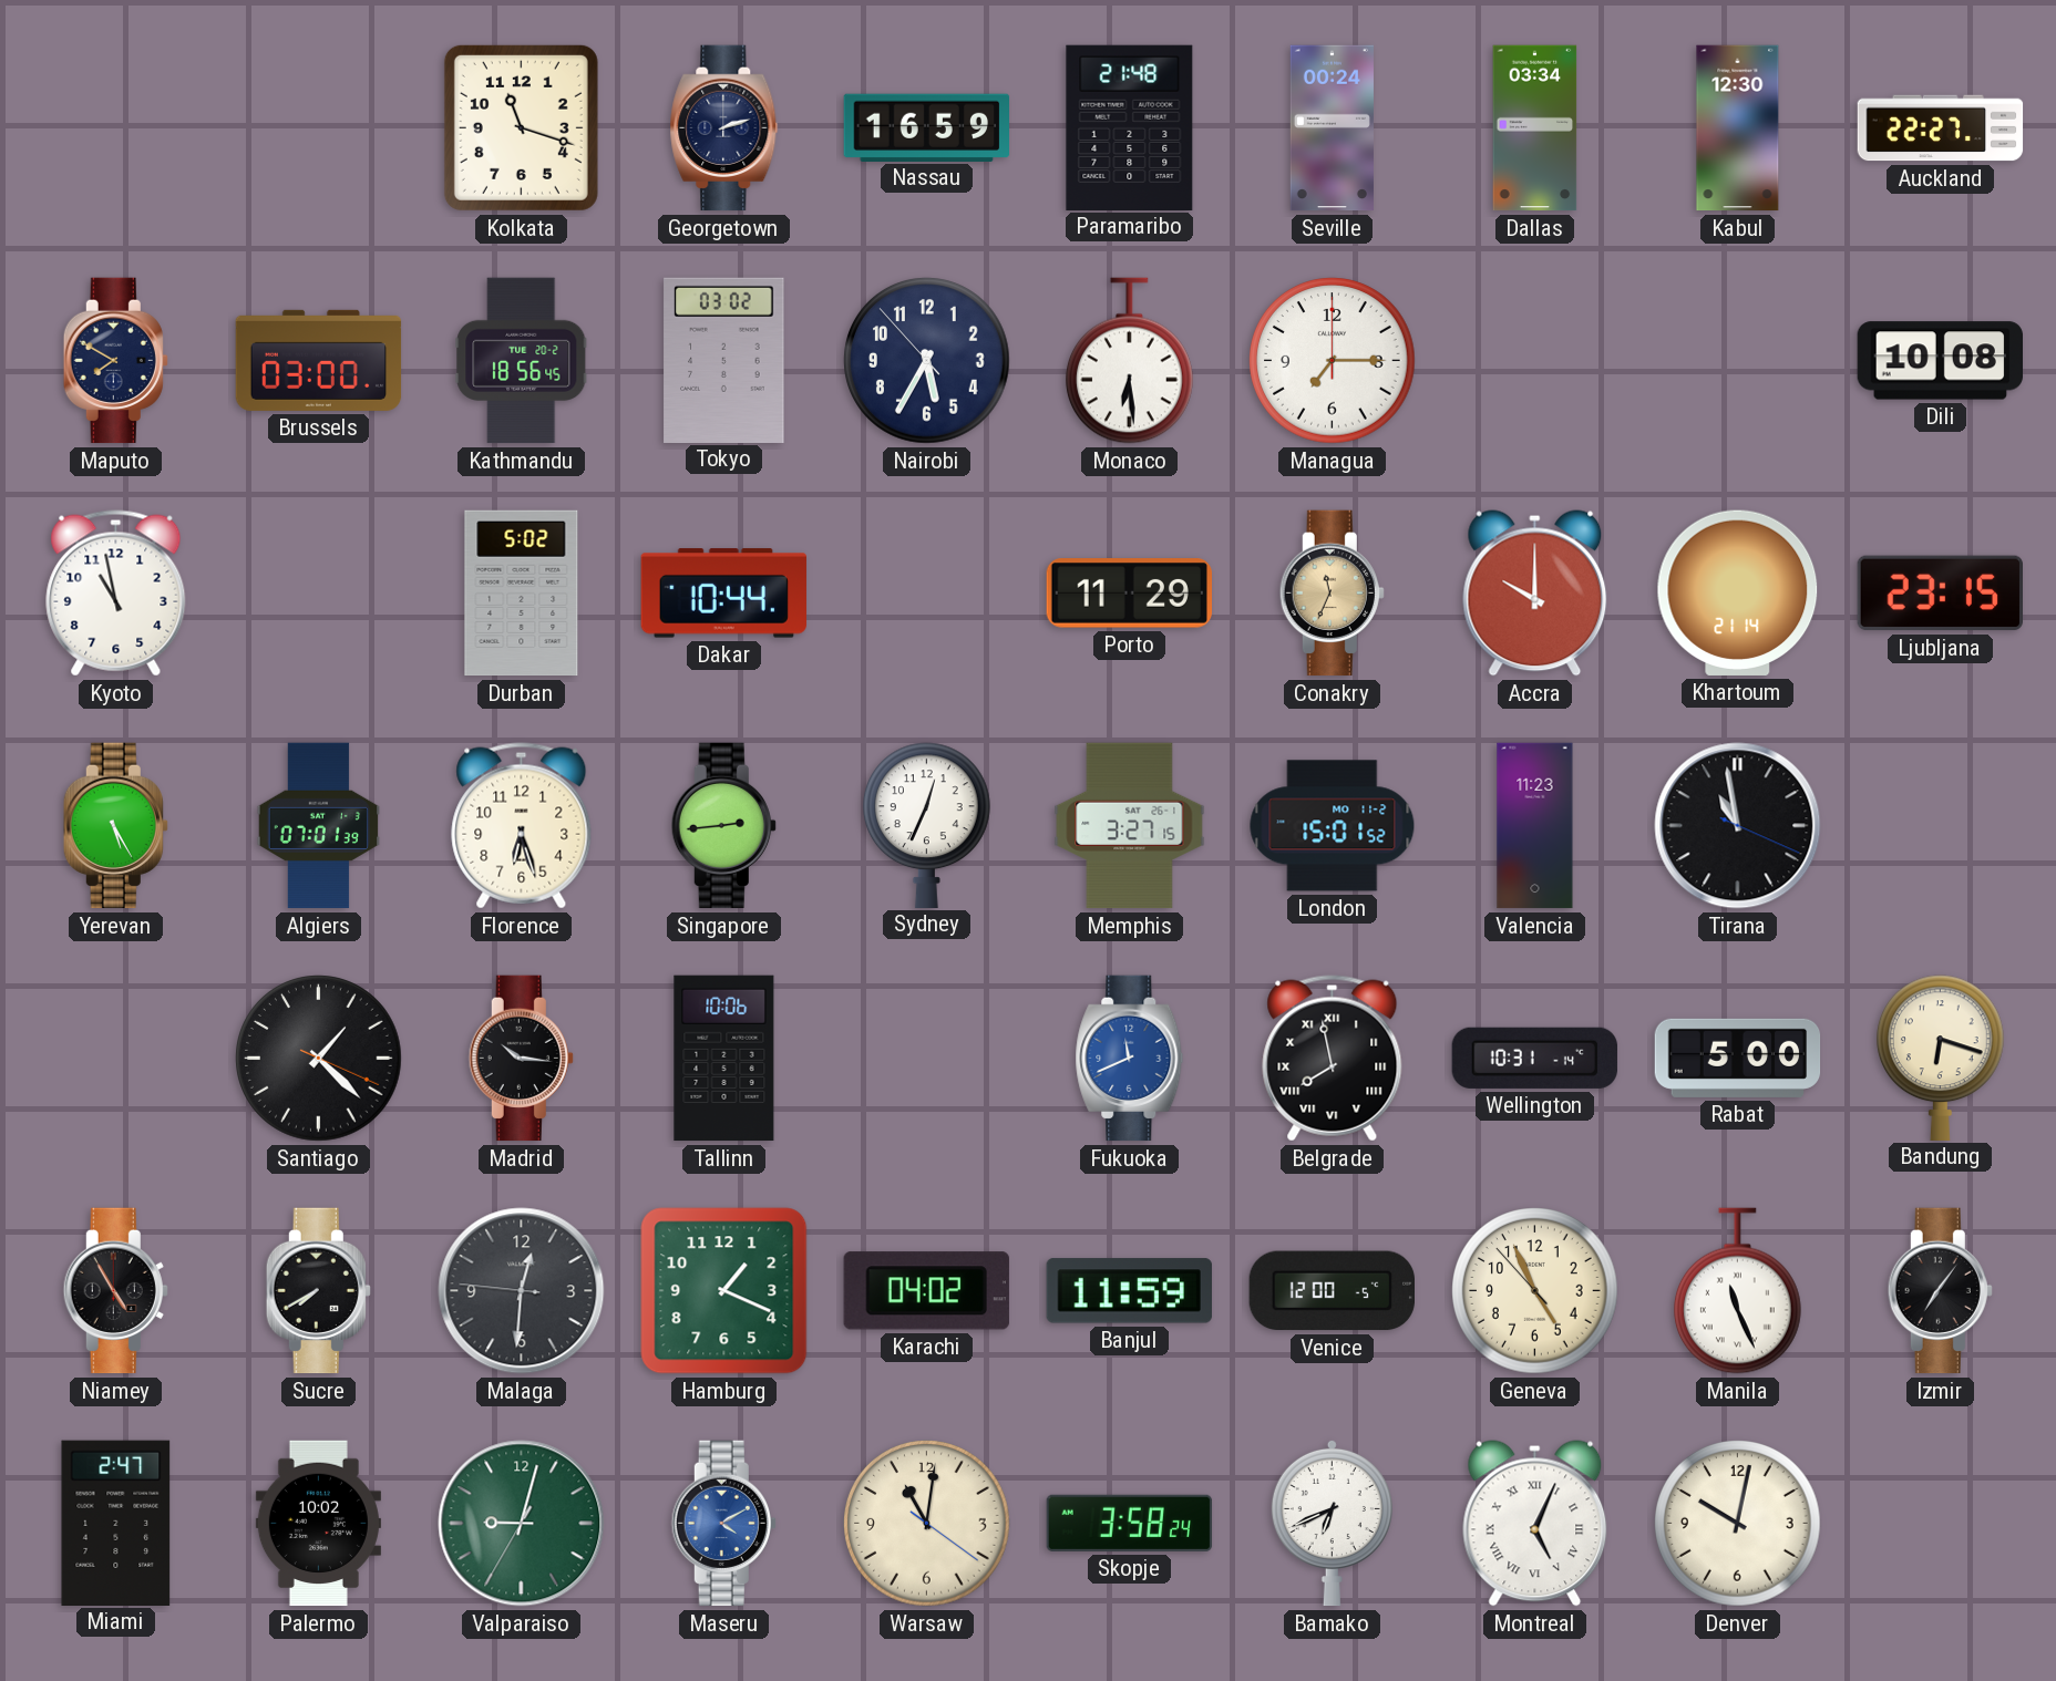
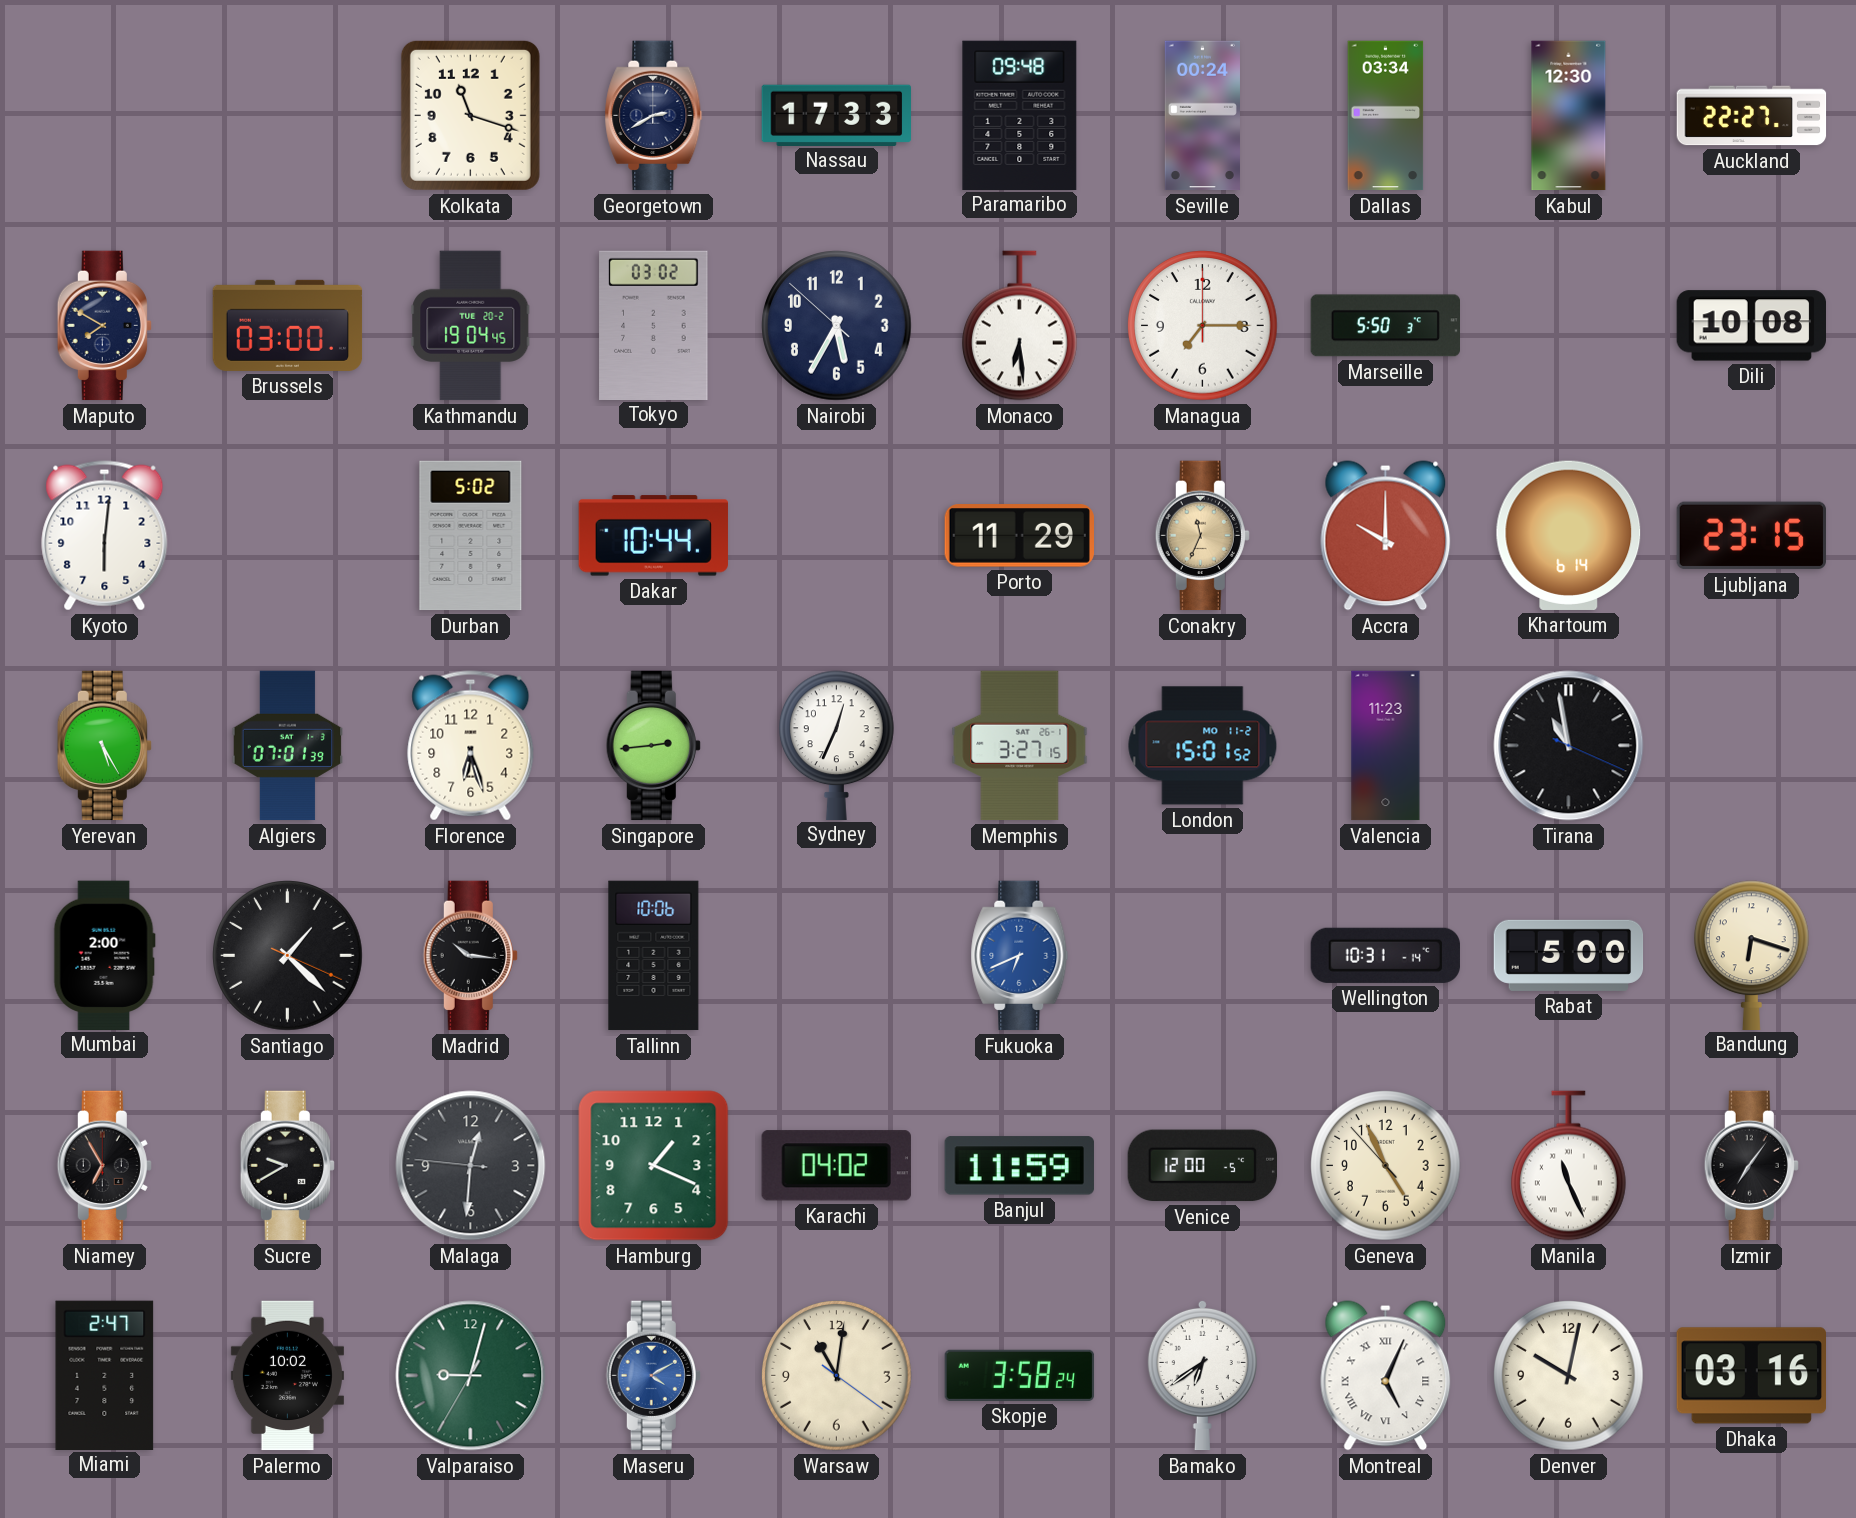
Georgetown: 2:12 -> 2:40
Nassau: 16:59 -> 17:33
Paramaribo: 21:48 -> 09:48
Kathmandu: 18:56 -> 19:04
Nairobi: 5:34:53 -> 5:34:52
Marseille: none -> 5:50
Kyoto: 10:58 -> 6:01
Khartoum: 21:14 -> 6:14
Mumbai: none -> 2:00
Fukuoka: 11:41 -> 6:41
Belgrade: 7:58 -> none
Niamey: 4:55 -> 6:55
Sucre: 7:40 -> 9:40
Bamako: 6:41 -> 6:39
Dhaka: none -> 03:16
